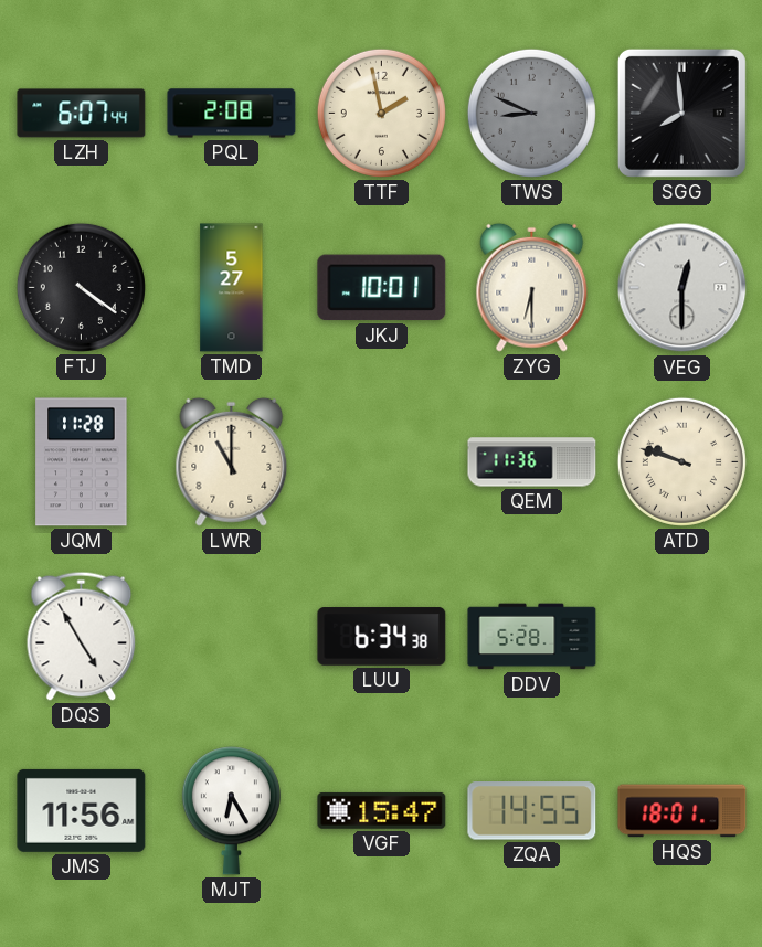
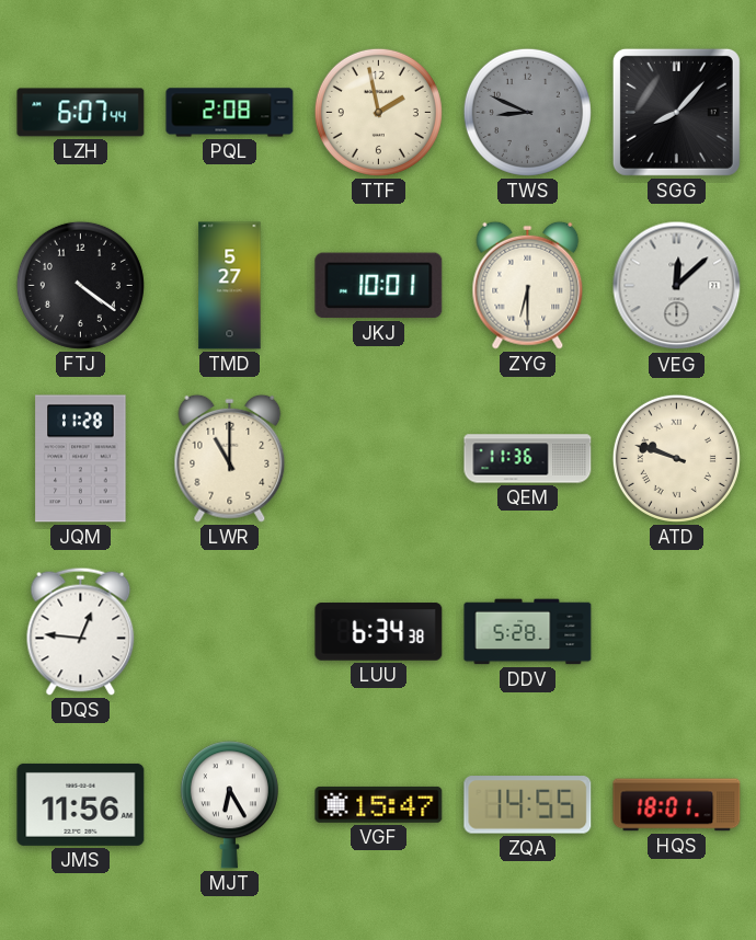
SGG: 7:59 -> 8:07
VEG: 12:30 -> 12:08
DQS: 4:55 -> 12:46
